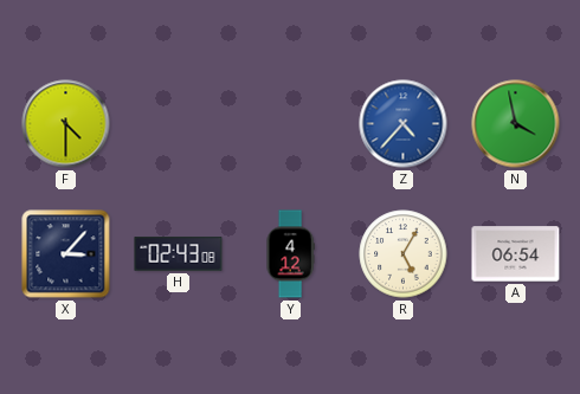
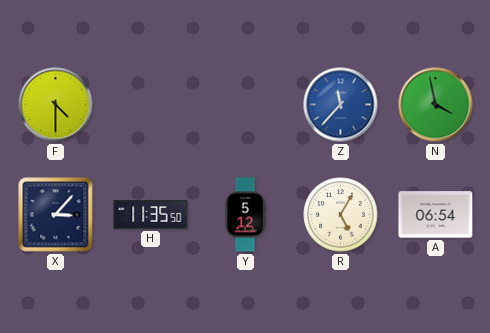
Z: 4:37 -> 11:37
H: 02:43 -> 11:35
Y: 4:12 -> 5:12
